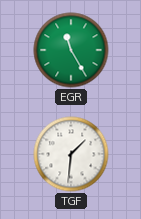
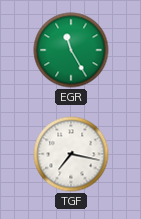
TGF: 1:31 -> 7:17
